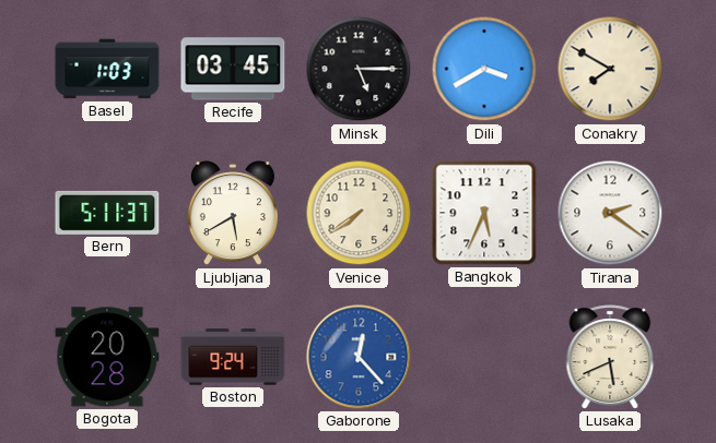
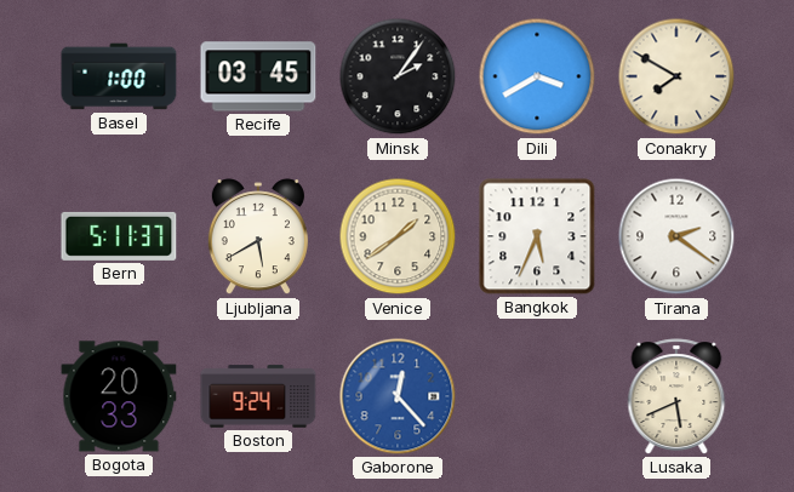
Basel: 1:03 -> 1:00
Minsk: 5:15 -> 2:06
Venice: 7:39 -> 1:39
Bogota: 20:28 -> 20:33
